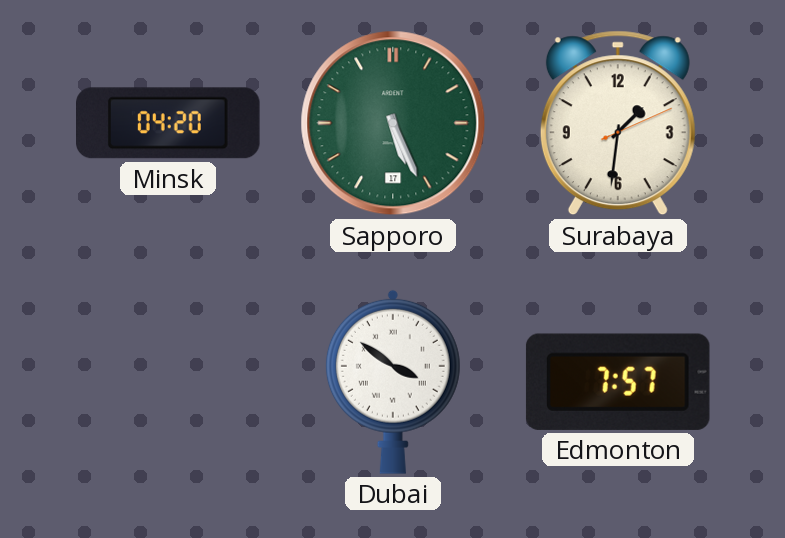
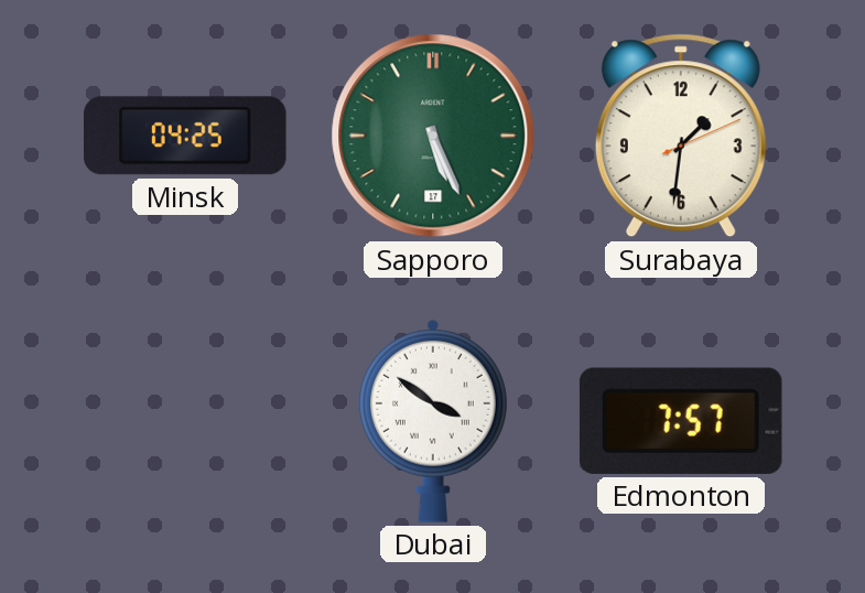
Minsk: 04:20 -> 04:25
